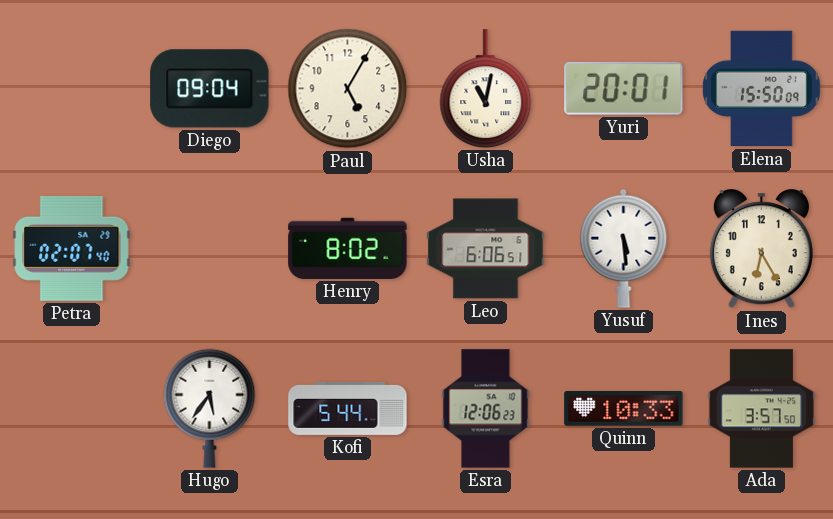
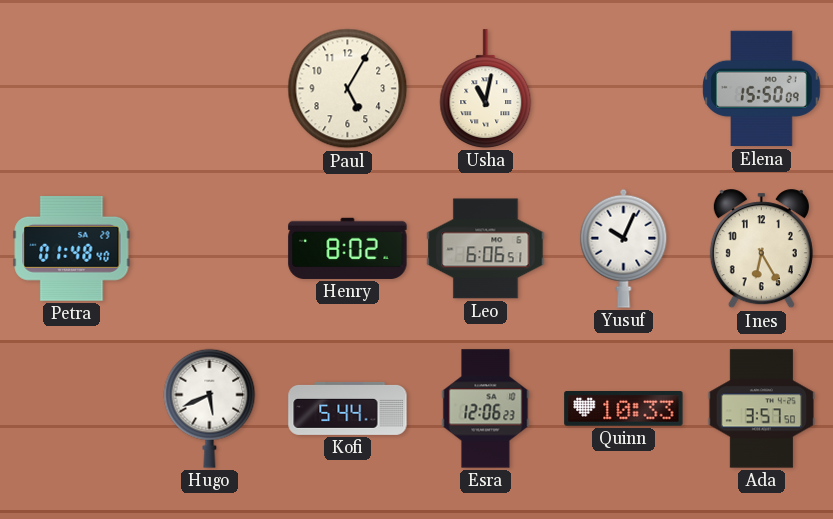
Diego: 09:04 -> none
Yuri: 20:01 -> none
Petra: 02:07 -> 01:48
Yusuf: 5:29 -> 10:04
Hugo: 5:36 -> 5:41
